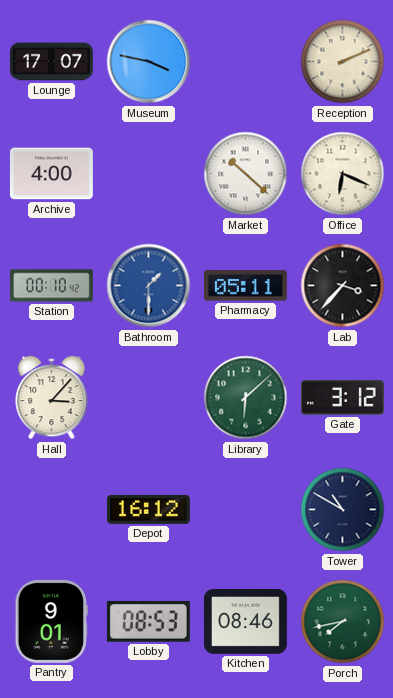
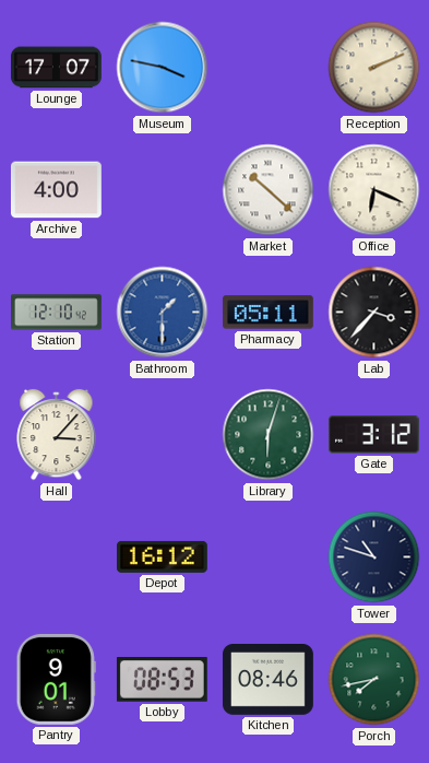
Station: 00:10 -> 12:10
Library: 6:08 -> 6:03
Tower: 10:50 -> 10:48
